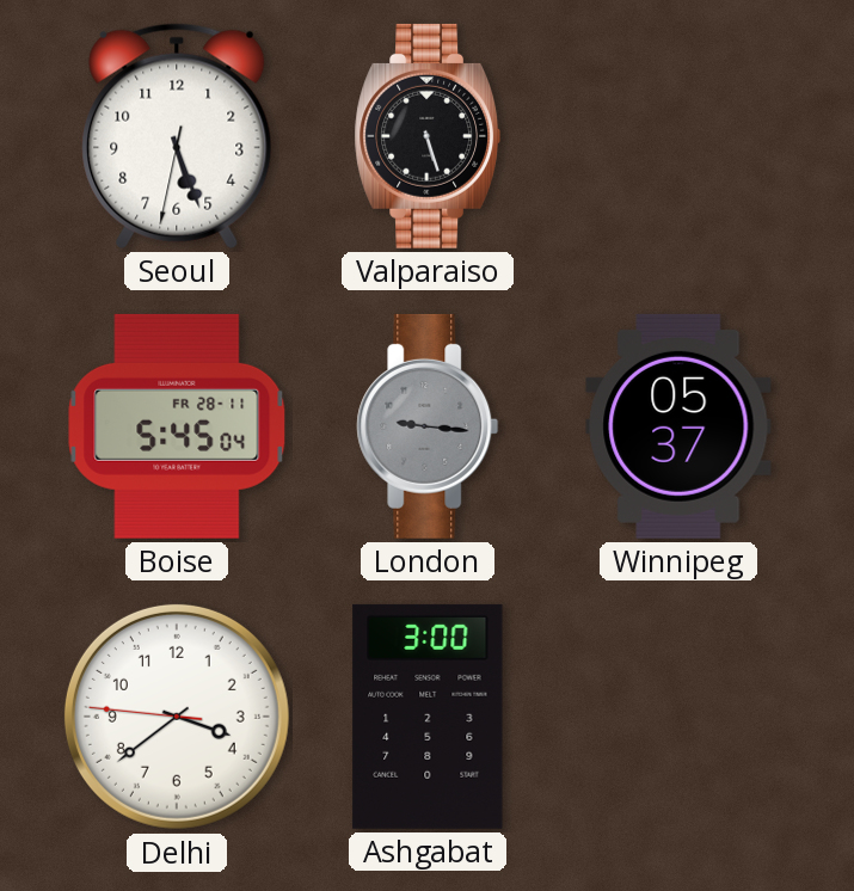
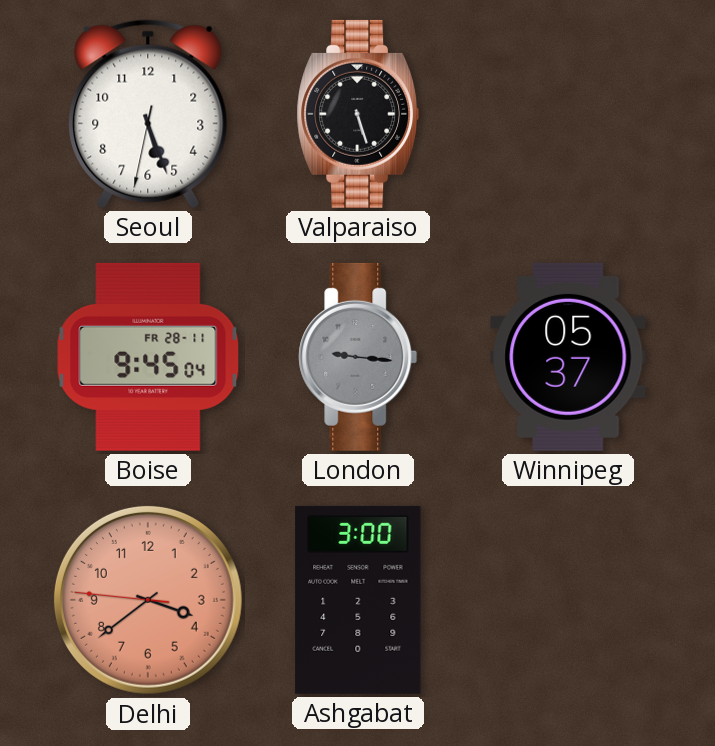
Boise: 5:45 -> 9:45
Delhi dial: white -> salmon
